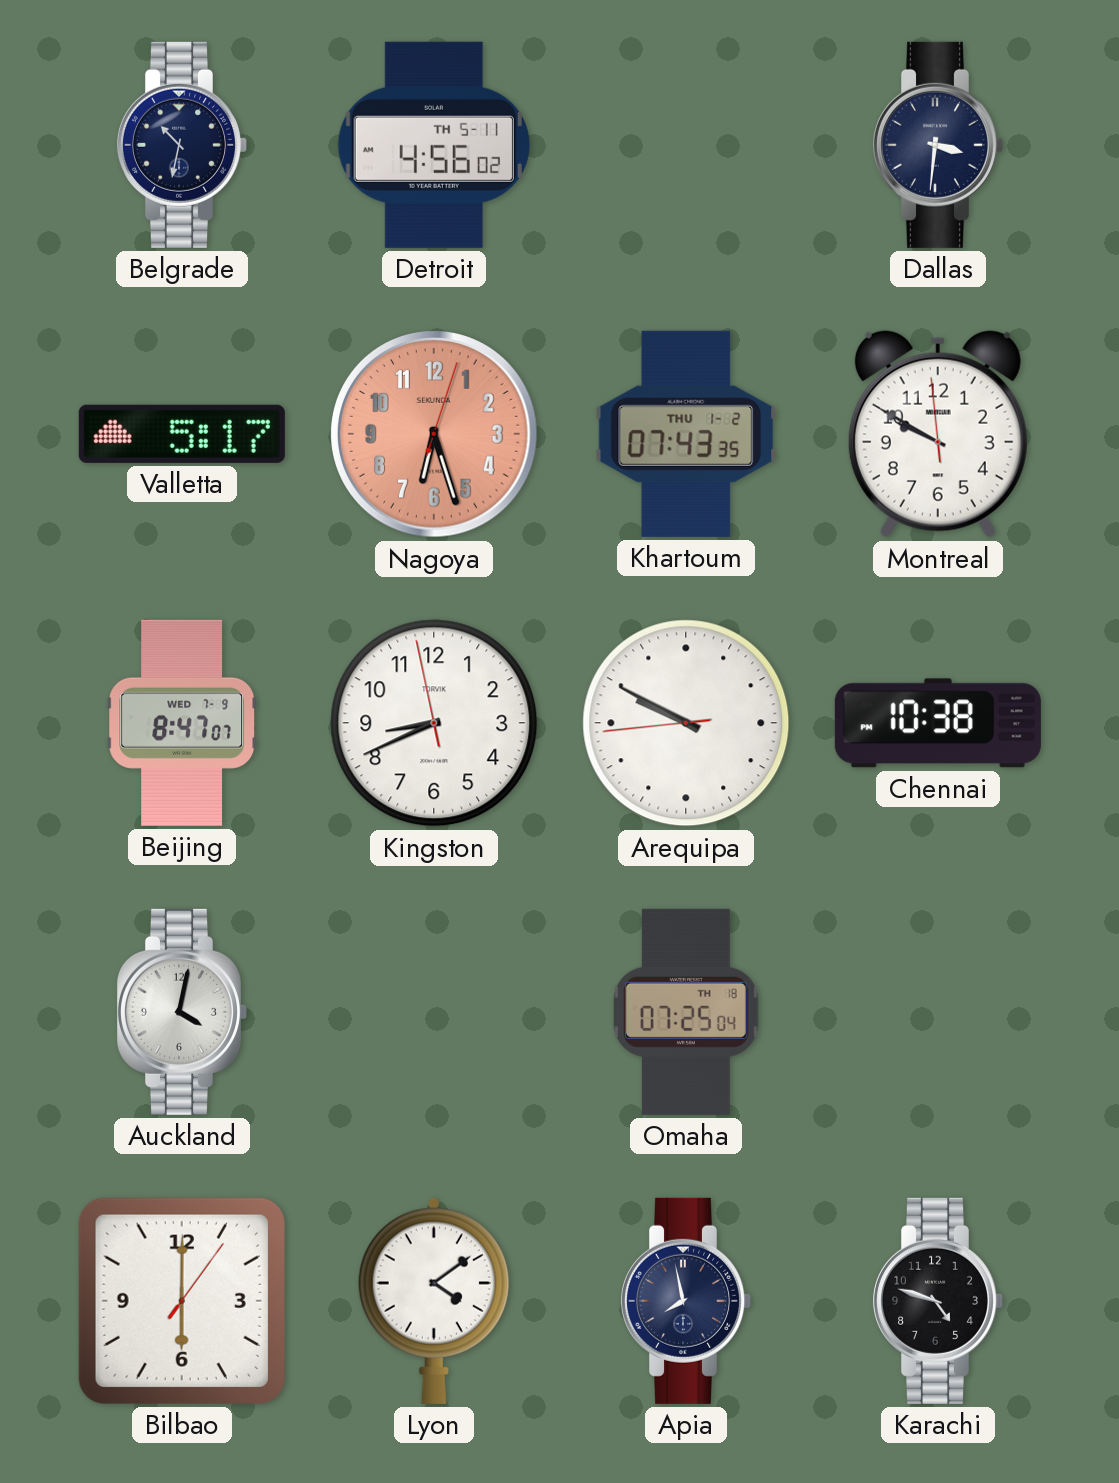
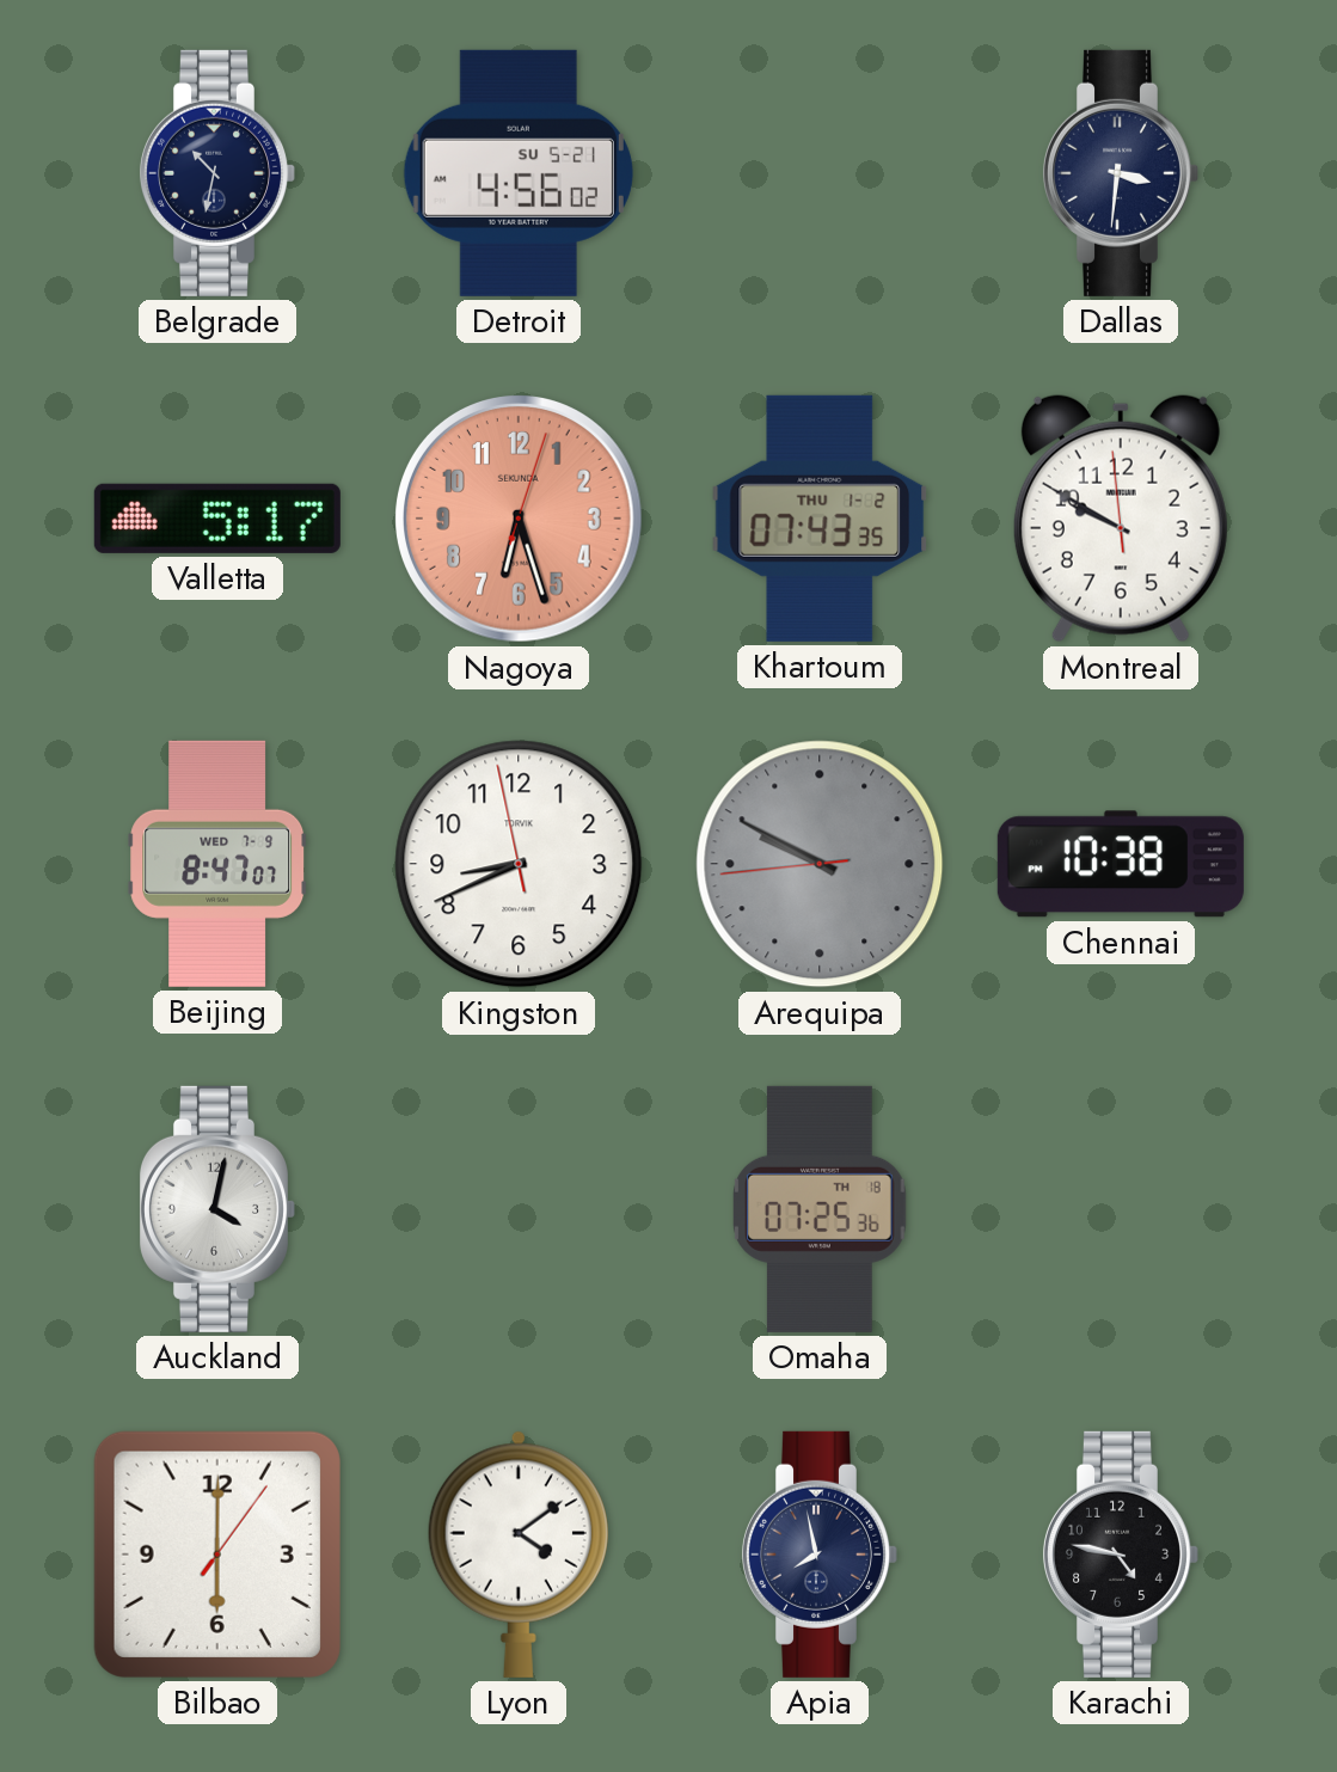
Detroit date: TH 5-11 -> SU 5-21
Arequipa dial: white -> grey
Omaha: 07:25:04 -> 07:25:36
Karachi: 4:48 -> 4:47
